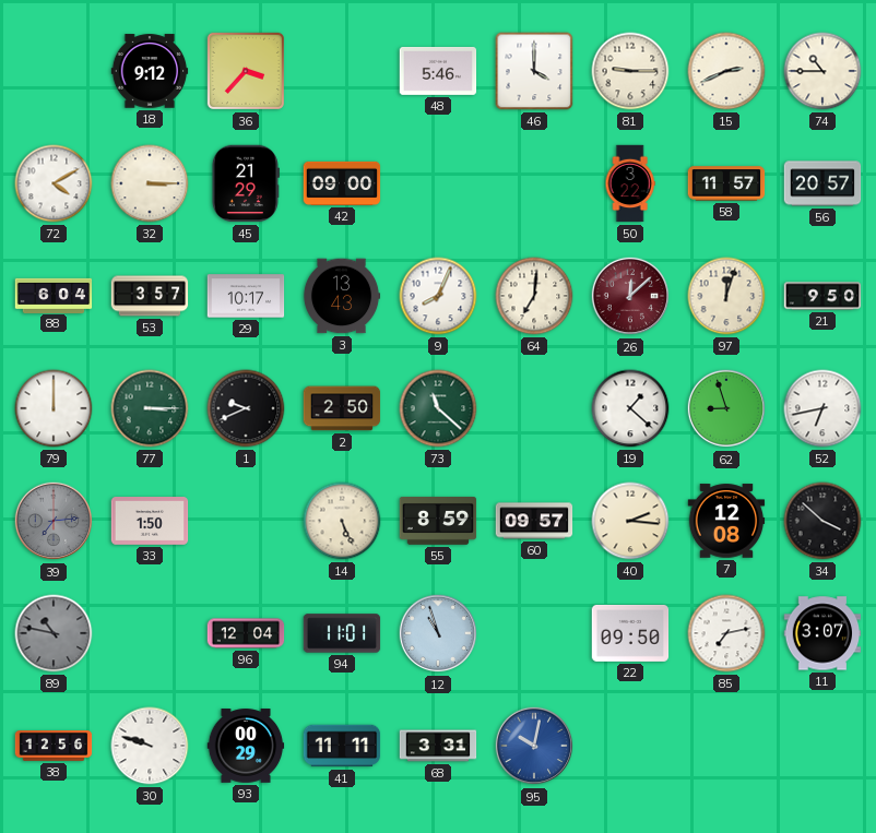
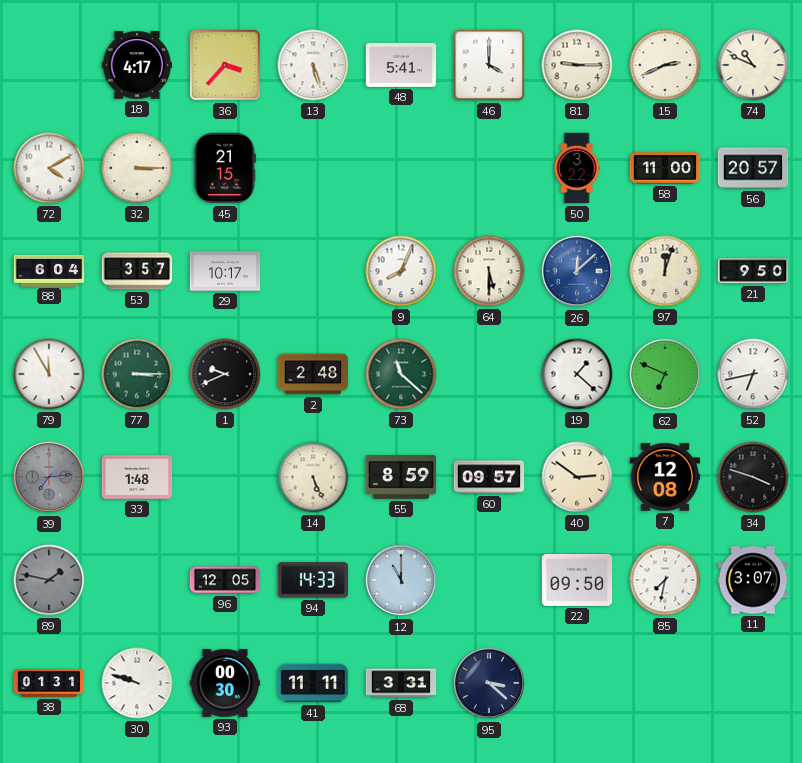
18: 9:12 -> 4:17
13: none -> 5:27
48: 5:46 -> 5:41
74: 10:45 -> 10:49
45: 21:29 -> 21:15
42: 09:00 -> none
58: 11:57 -> 11:00
3: 13:43 -> none
64: 7:01 -> 5:30
26 dial: burgundy -> blue
79: 12:00 -> 11:55
2: 2:50 -> 2:48
62: 8:57 -> 6:49
33: 1:50 -> 1:48
40: 2:16 -> 2:51
34: 3:52 -> 3:48
89: 10:47 -> 1:47
96: 12:04 -> 12:05
94: 11:01 -> 14:33
12: 10:57 -> 11:00
85: 7:13 -> 7:32
38: 12:56 -> 01:31
93: 00:29 -> 00:30
95: 10:02 -> 3:22
95 dial: blue -> navy
